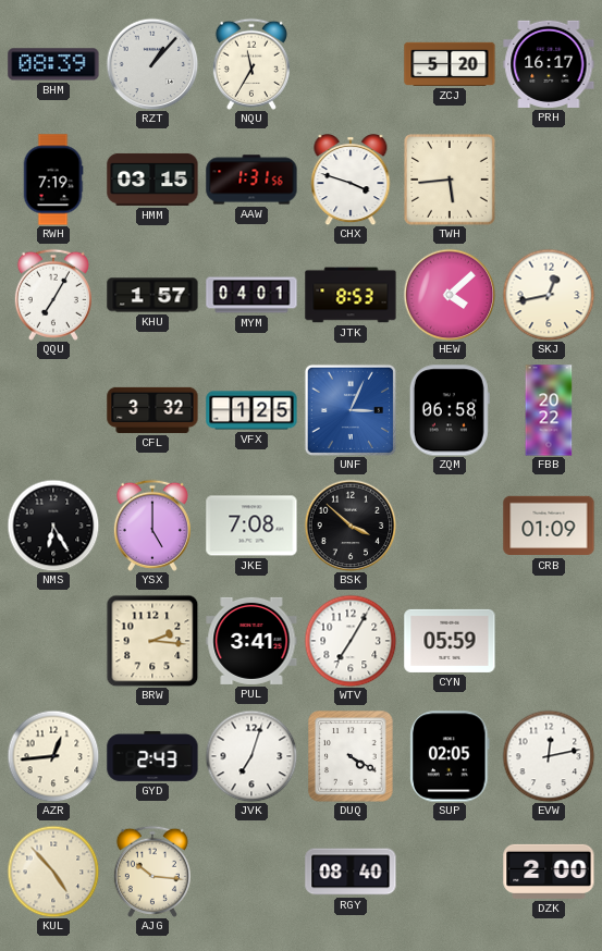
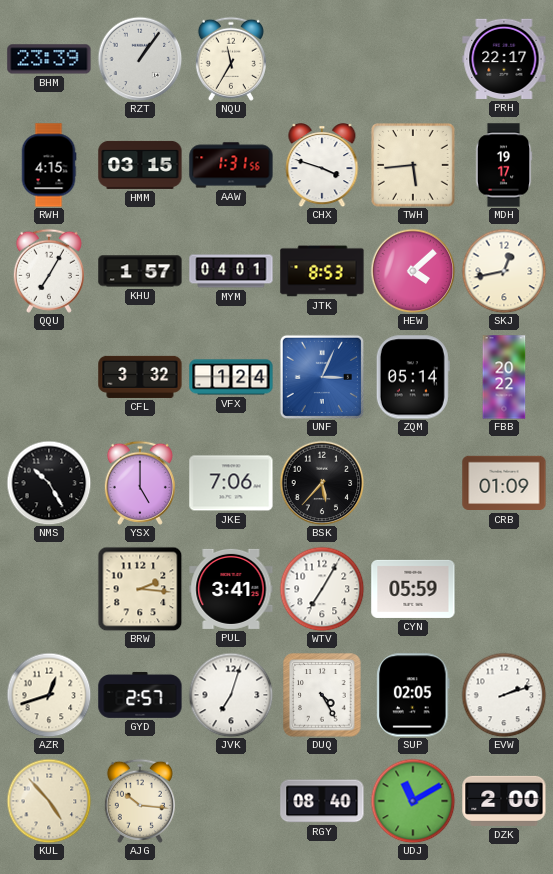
BHM: 08:39 -> 23:39
RZT: 1:07 -> 1:06
ZCJ: 5:20 -> none
PRH: 16:17 -> 22:17
RWH: 7:19 -> 4:15
MDH: none -> 19:17
VFX: 1:25 -> 1:24
ZQM: 06:58 -> 05:14
NMS: 6:25 -> 10:25
JKE: 7:08 -> 7:06
BSK: 3:52 -> 5:37
AZR: 12:44 -> 12:42
GYD: 2:43 -> 2:57
DUQ: 4:20 -> 4:25
EVW: 12:13 -> 2:12
UDJ: none -> 11:10
